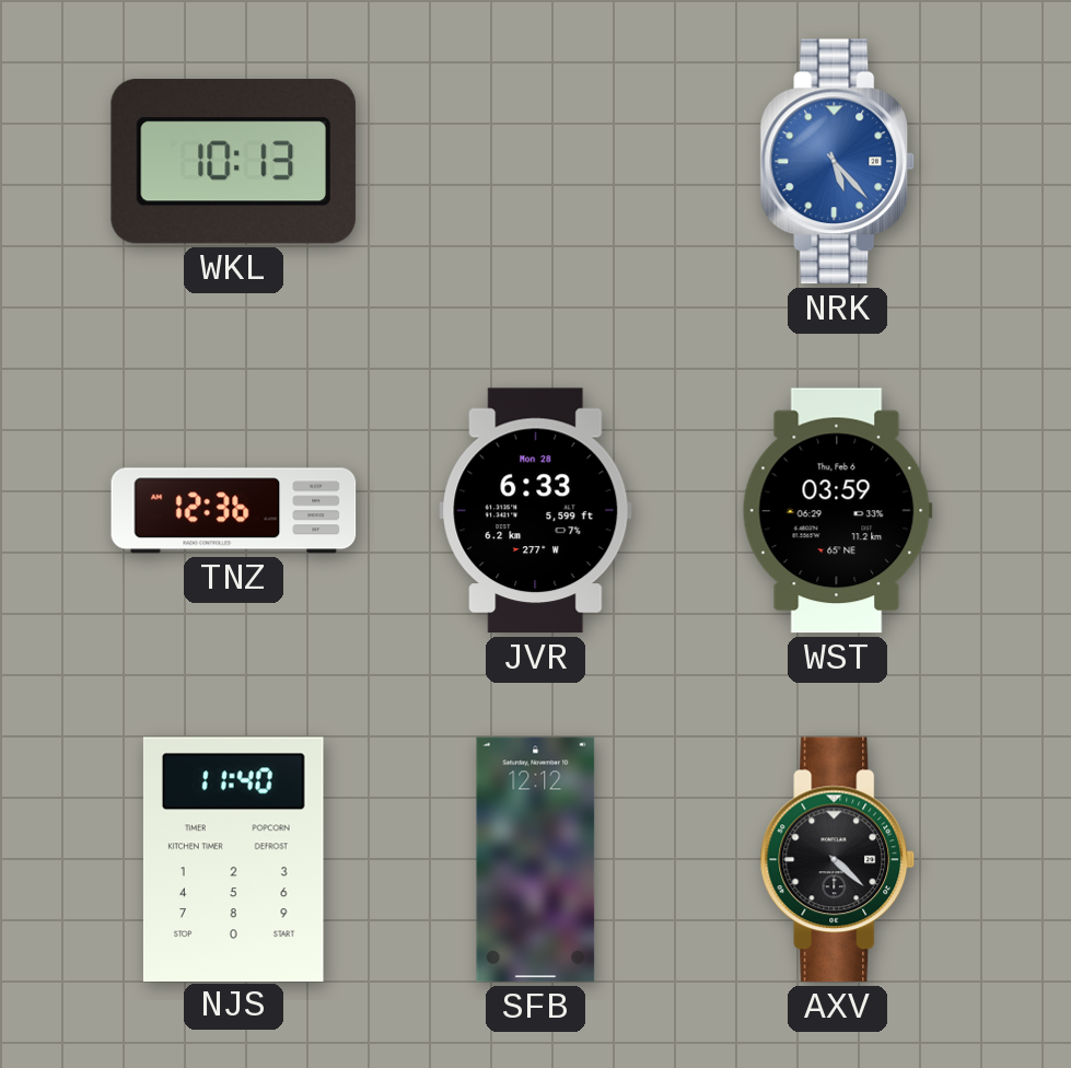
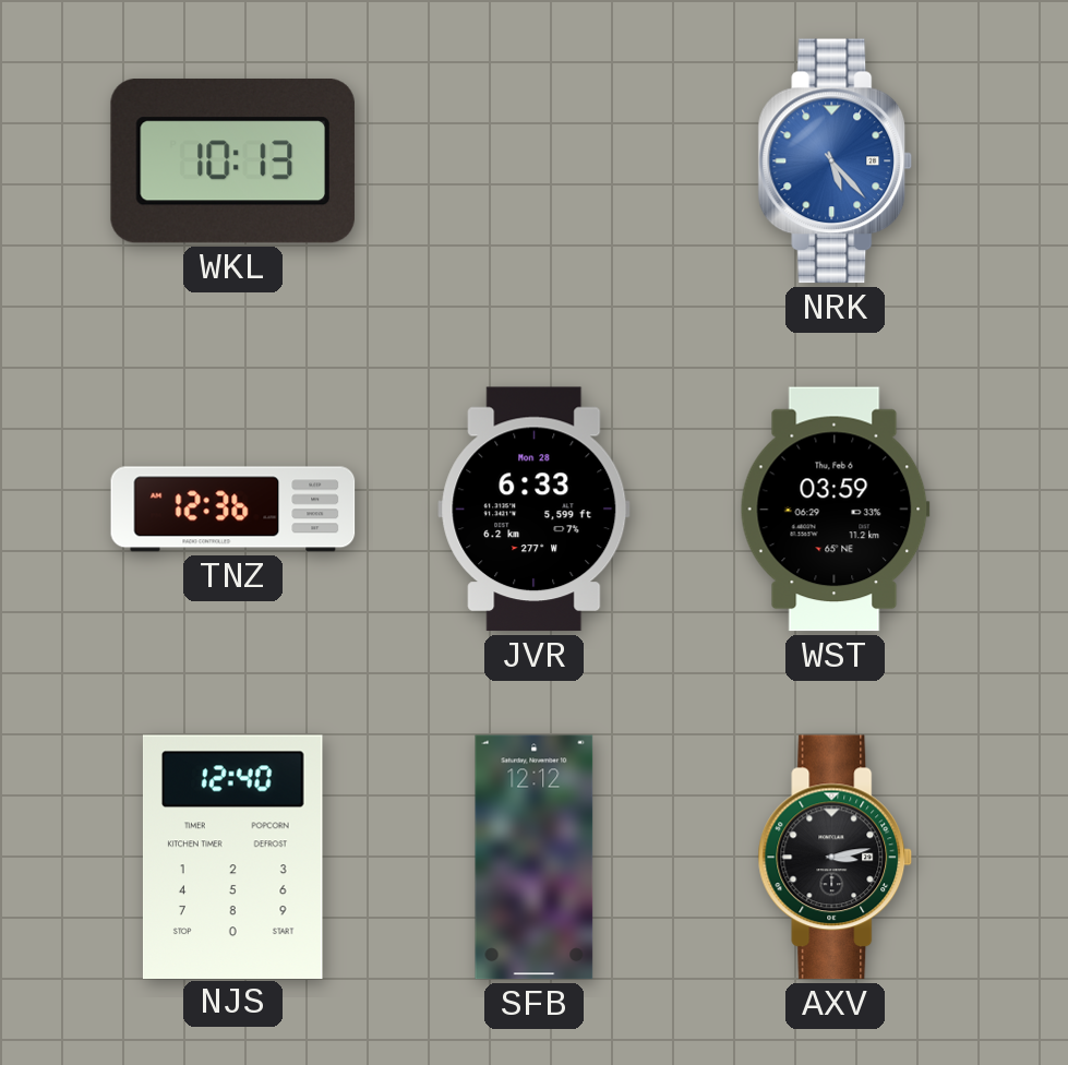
NJS: 11:40 -> 12:40
AXV: 4:22 -> 3:13
